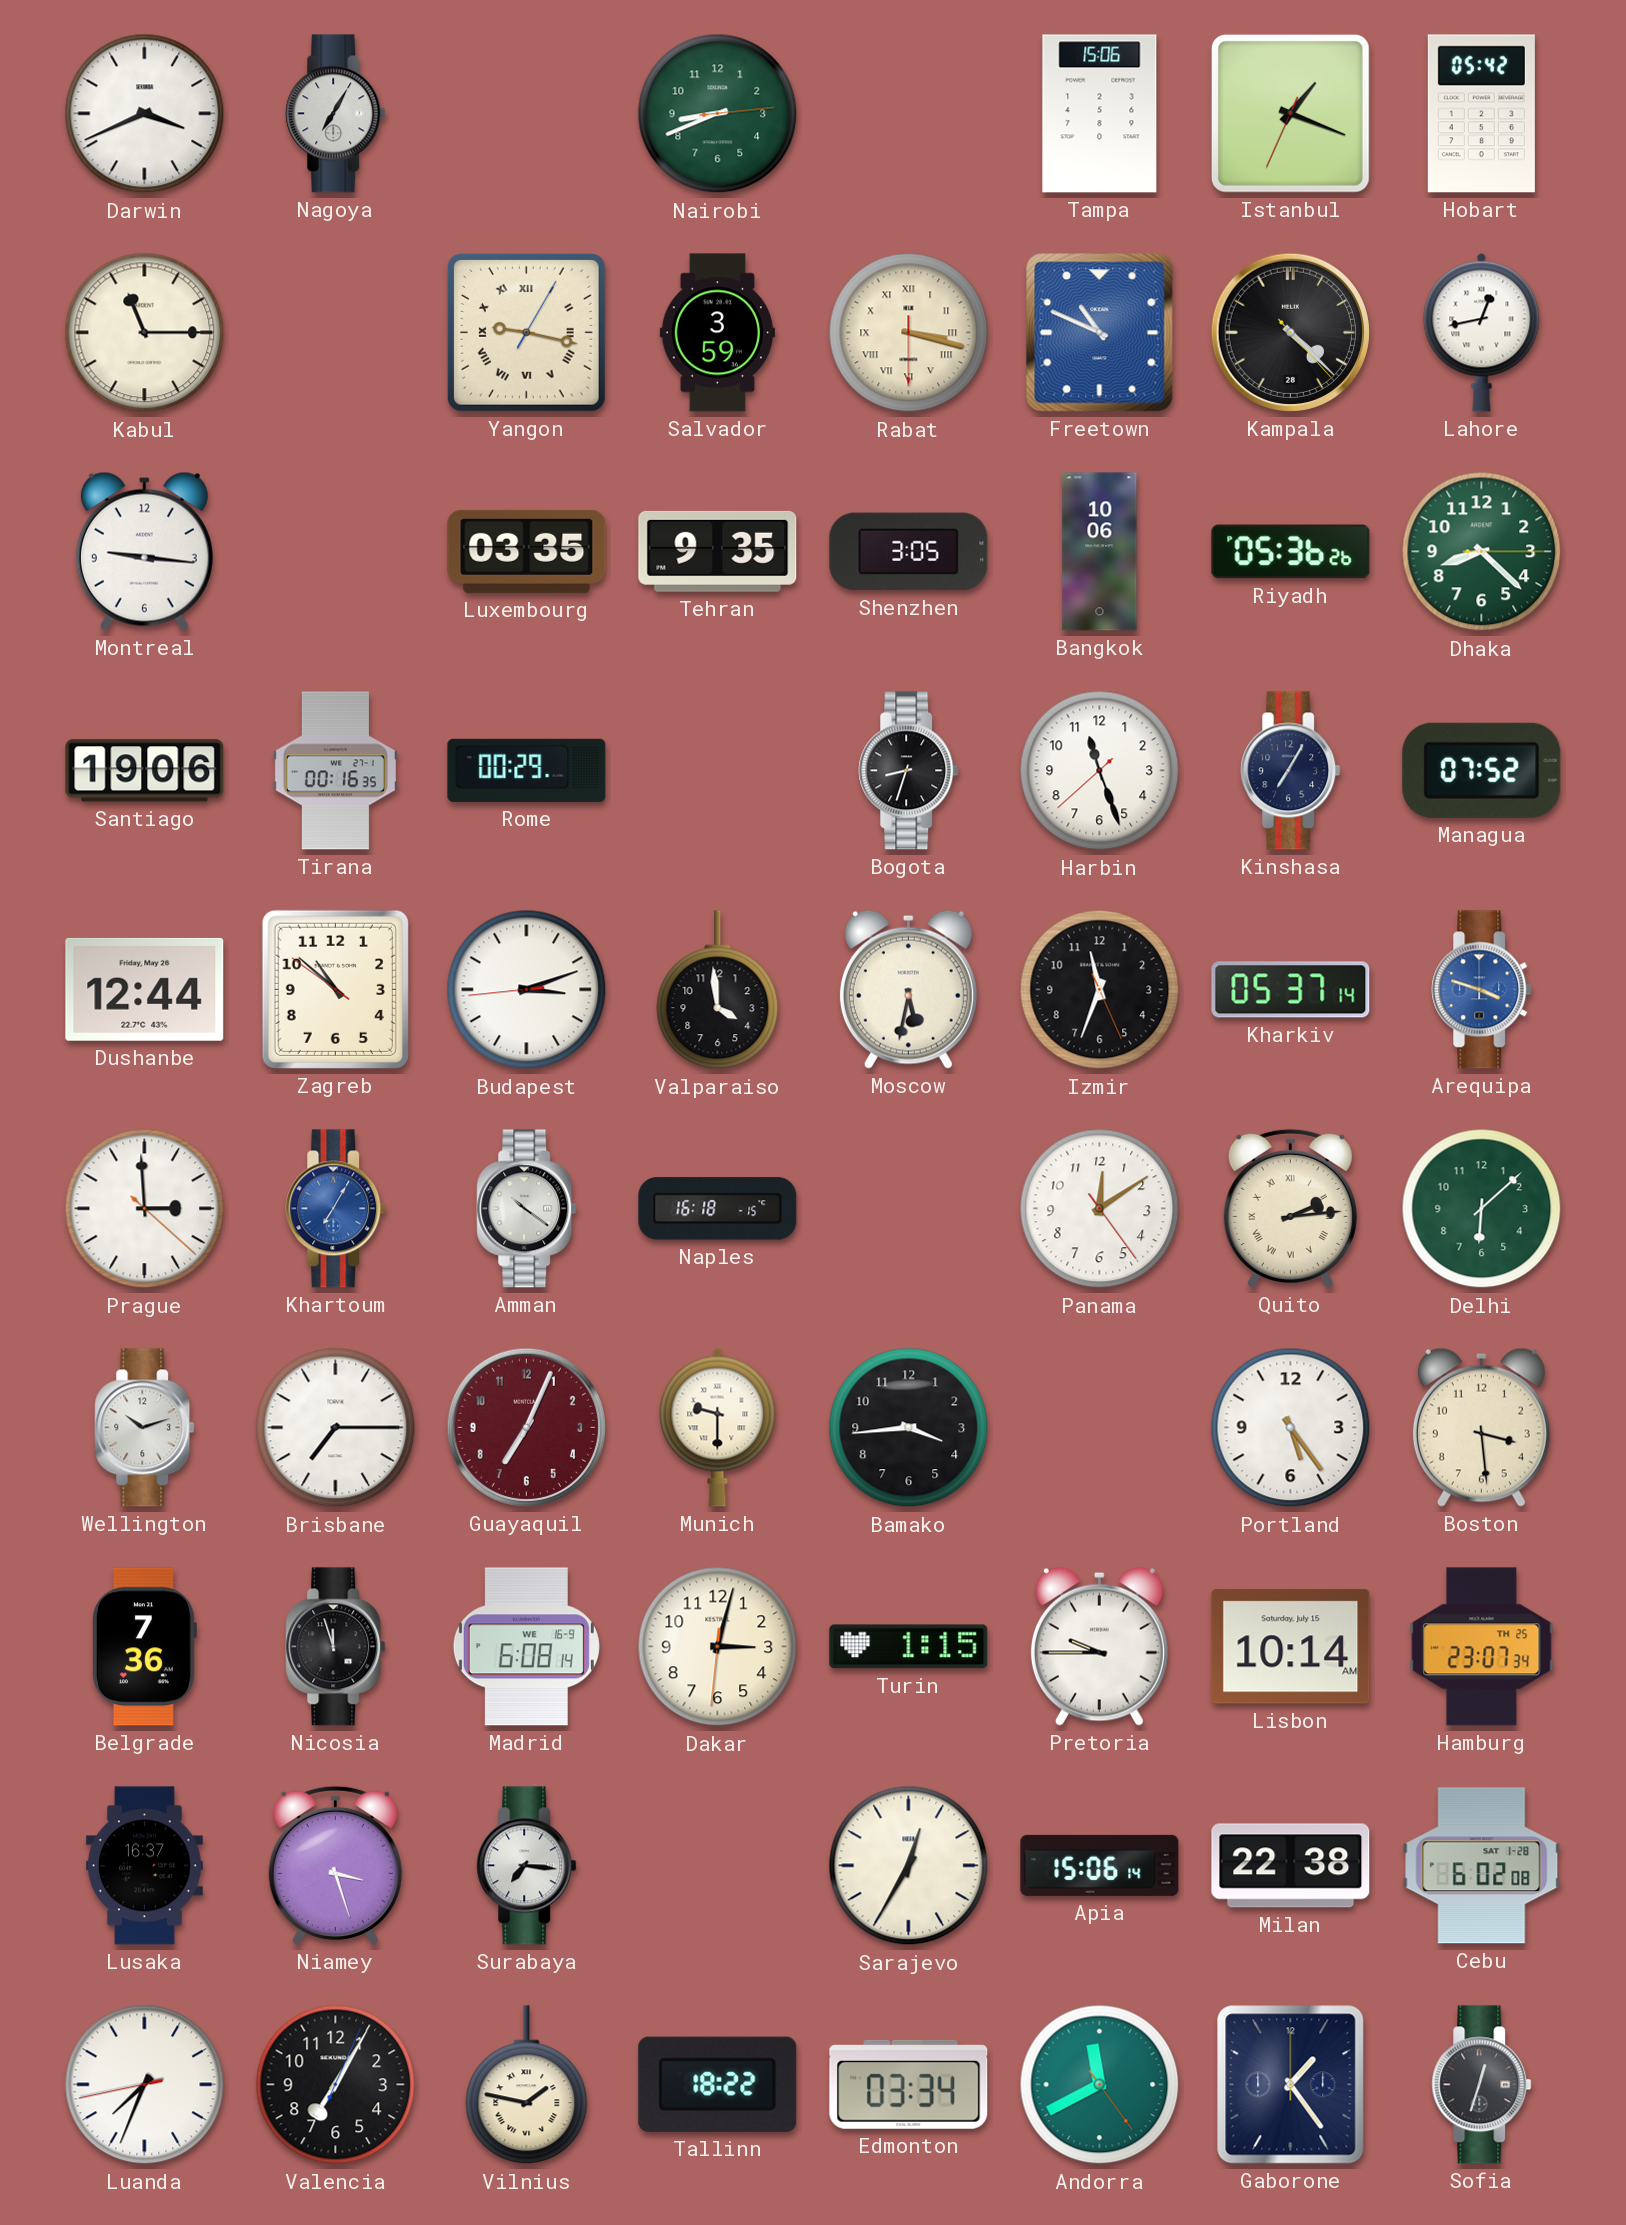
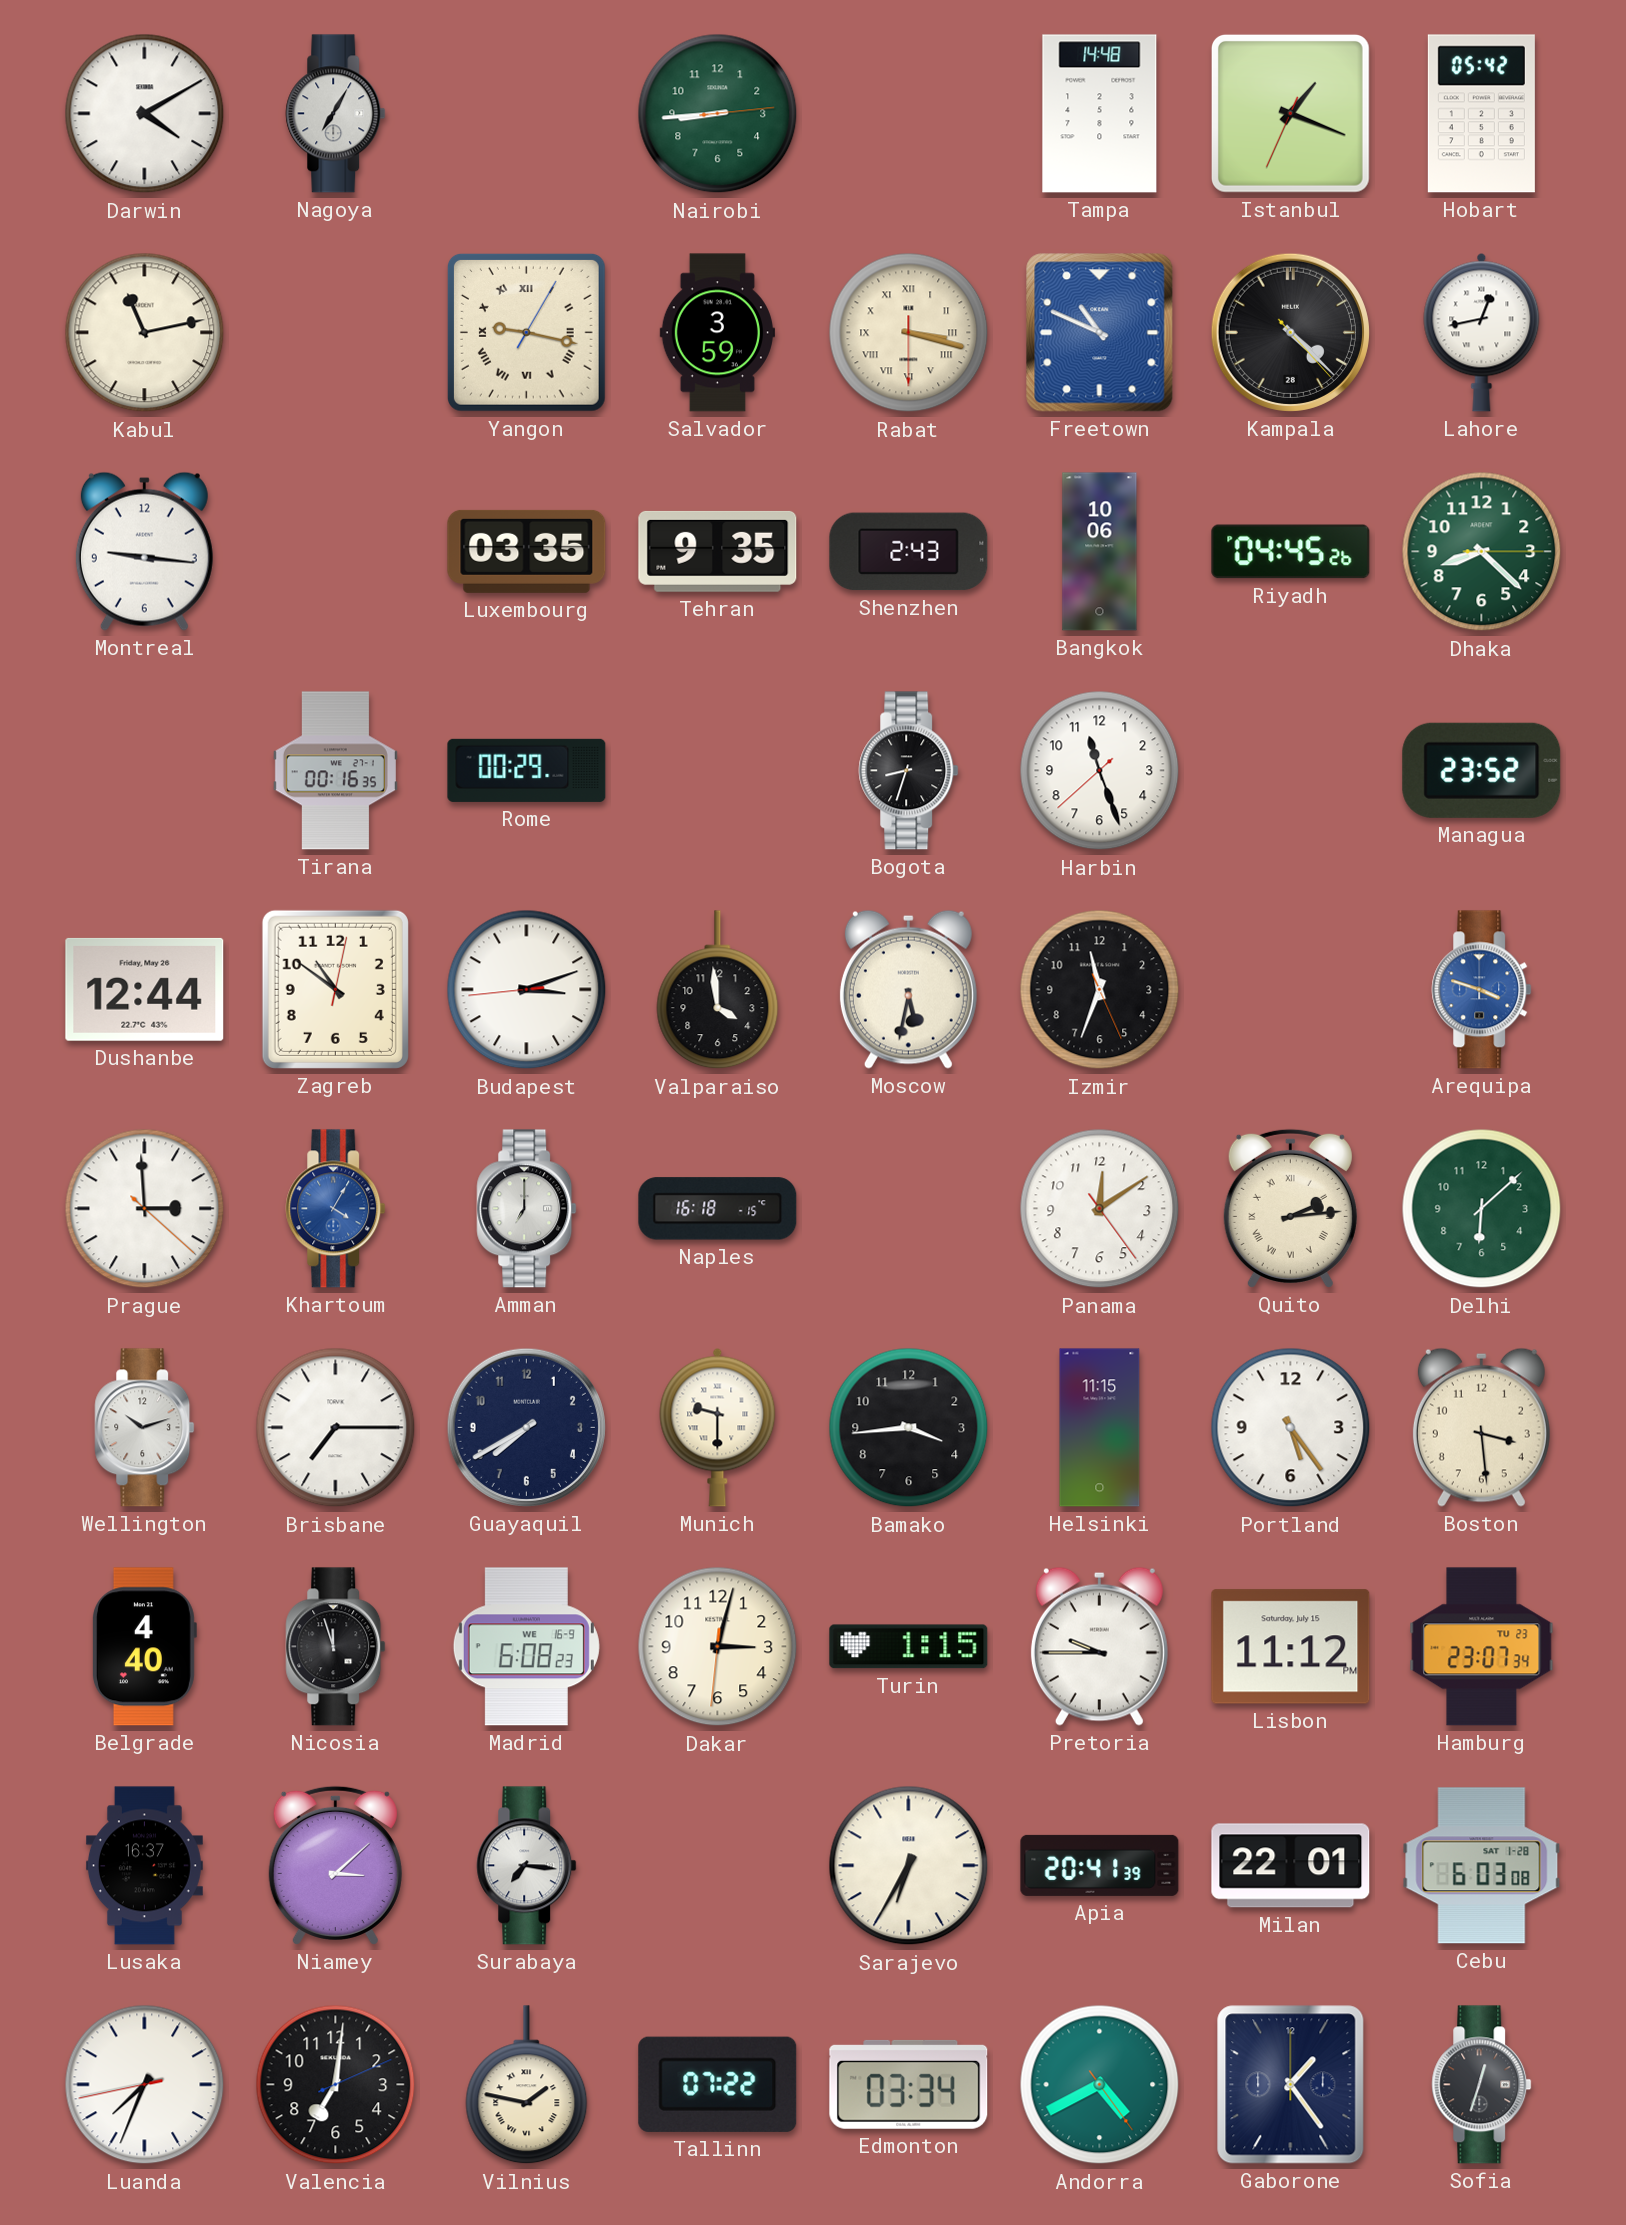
Darwin: 3:41 -> 4:10
Nairobi: 8:41 -> 8:44
Tampa: 15:06 -> 14:48
Kabul: 11:15 -> 11:13
Shenzhen: 3:05 -> 2:43
Riyadh: 05:36 -> 04:45
Santiago: 19:06 -> none
Kinshasa: 7:05 -> none
Managua: 07:52 -> 23:52
Zagreb: 10:51:51 -> 10:51:02
Kharkiv: 05:37 -> none
Khartoum: 7:05 -> 4:05
Amman: 10:21 -> 7:00
Guayaquil: 7:04 -> 7:40
Guayaquil dial: burgundy -> navy
Helsinki: none -> 11:15
Belgrade: 7:36 -> 4:40
Madrid: 6:08:14 -> 6:08:23
Lisbon: 10:14 -> 11:12
Hamburg date: TH 25 -> TU 23
Niamey: 3:27 -> 3:08
Sarajevo: 12:35 -> 6:35
Apia: 15:06 -> 20:41
Milan: 22:38 -> 22:01
Cebu: 6:02 -> 6:03
Valencia: 7:05 -> 7:01
Tallinn: 18:22 -> 07:22
Andorra: 11:40 -> 4:40
